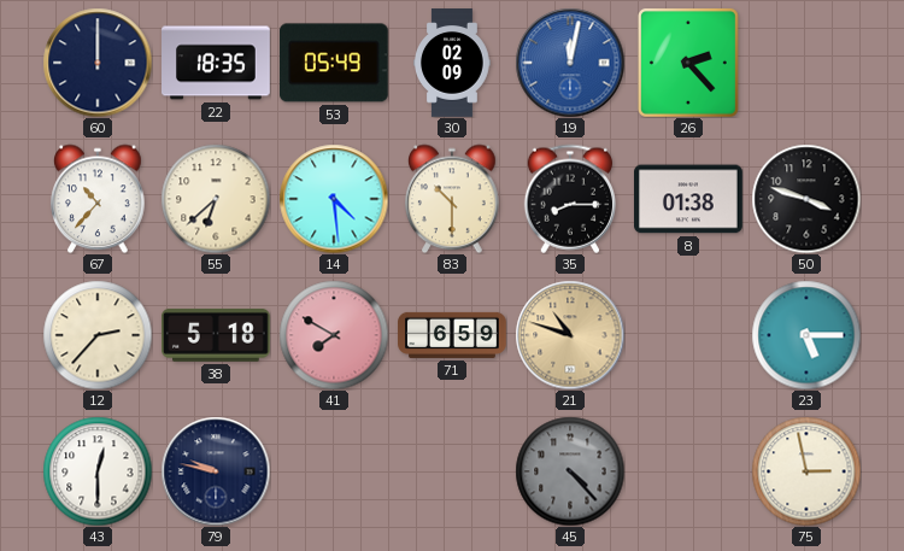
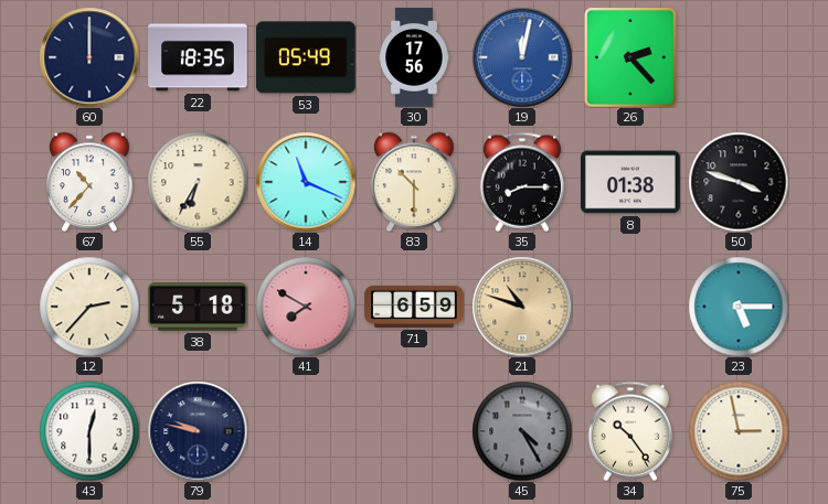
30: 02:09 -> 17:56
55: 6:38 -> 6:35
14: 4:29 -> 11:19
45: 4:23 -> 4:25
34: none -> 10:24
